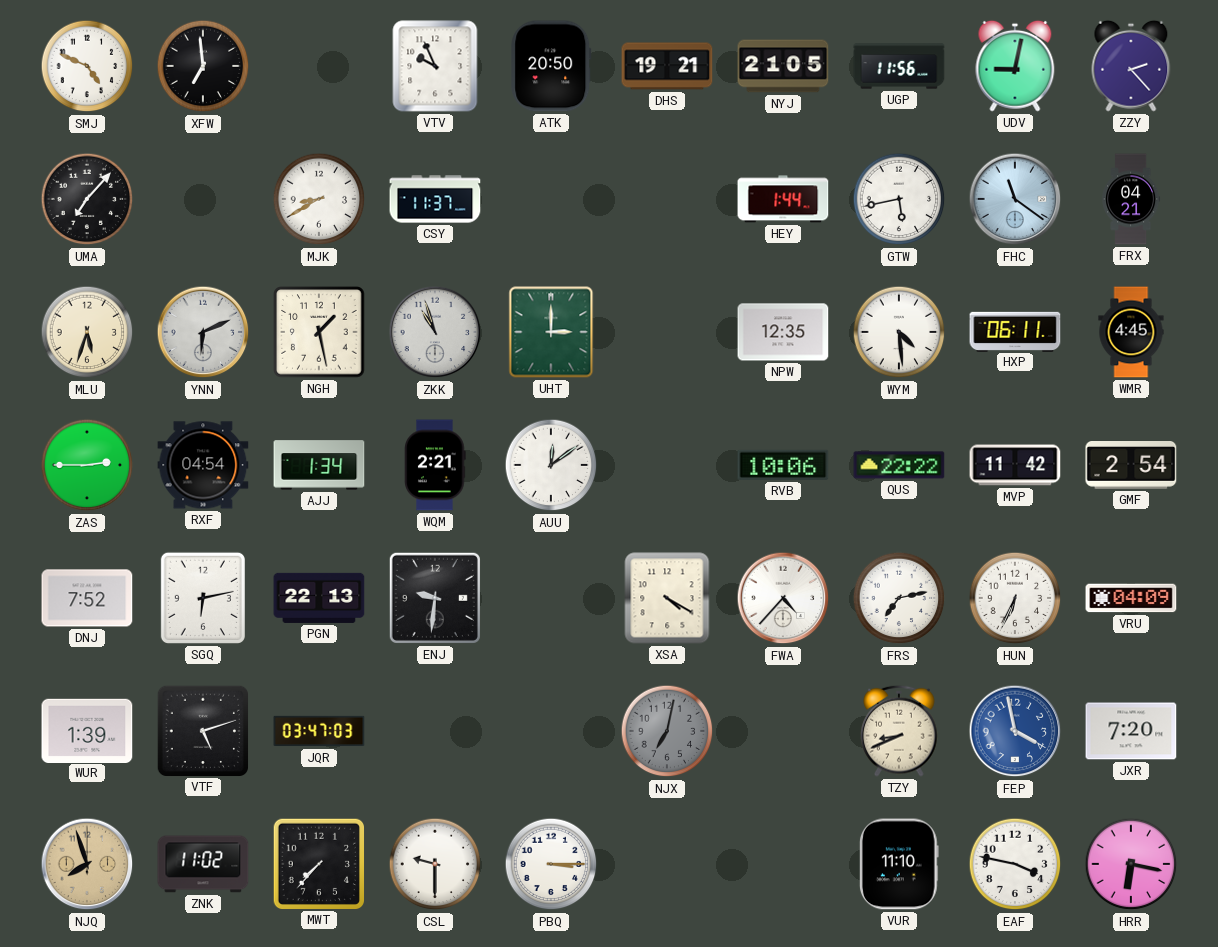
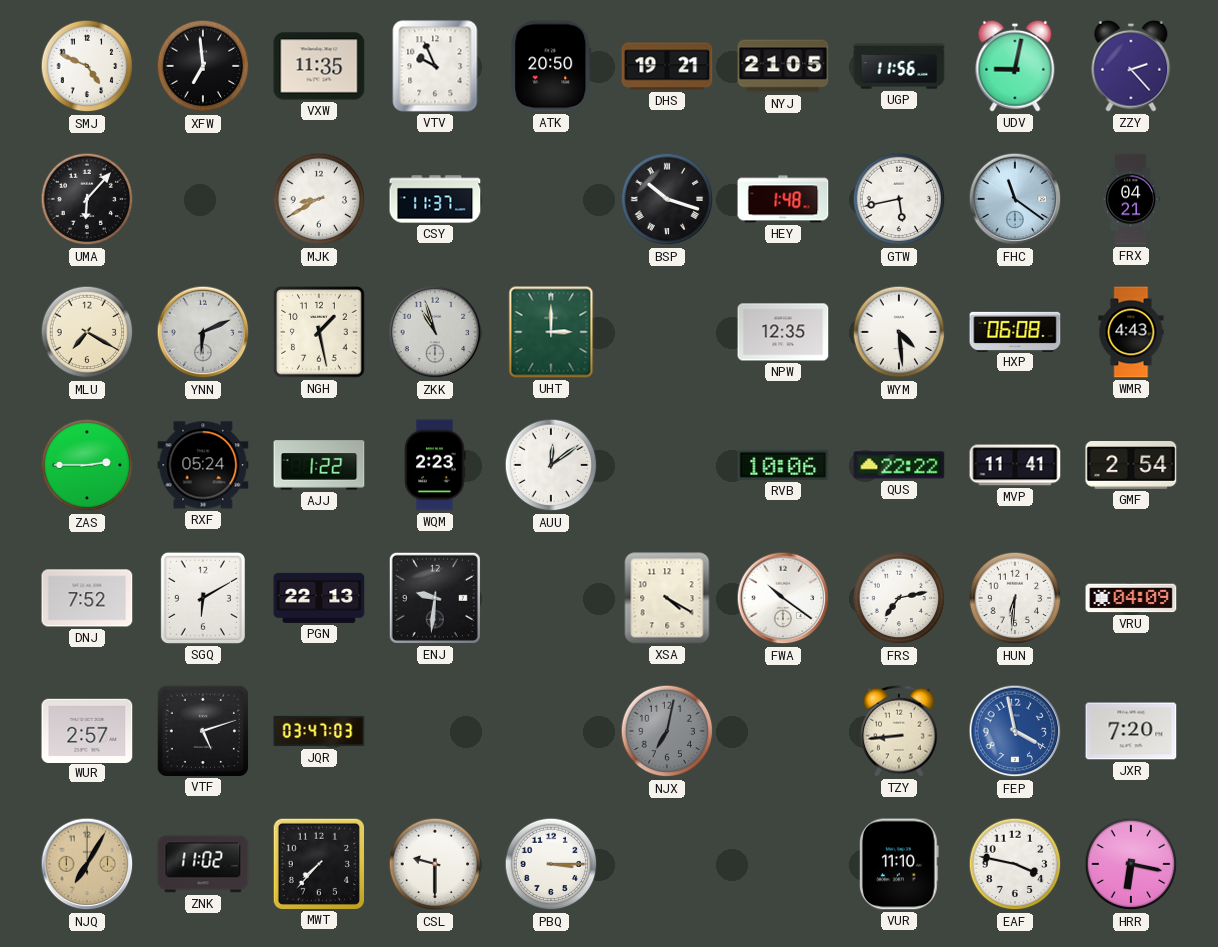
VXW: none -> 11:35
UMA: 7:07 -> 6:07
BSP: none -> 10:18
HEY: 1:44 -> 1:48
MLU: 5:33 -> 7:20
HXP: 06:11 -> 06:08
WMR: 4:45 -> 4:43
RXF: 04:54 -> 05:24
AJJ: 1:34 -> 1:22
WQM: 2:21 -> 2:23
MVP: 11:42 -> 11:41
SGQ: 6:13 -> 6:10
FWA: 4:37 -> 10:21
HUN: 6:34 -> 6:31
WUR: 1:39 -> 2:57
TZY: 8:41 -> 8:44
NJQ: 7:57 -> 7:05
